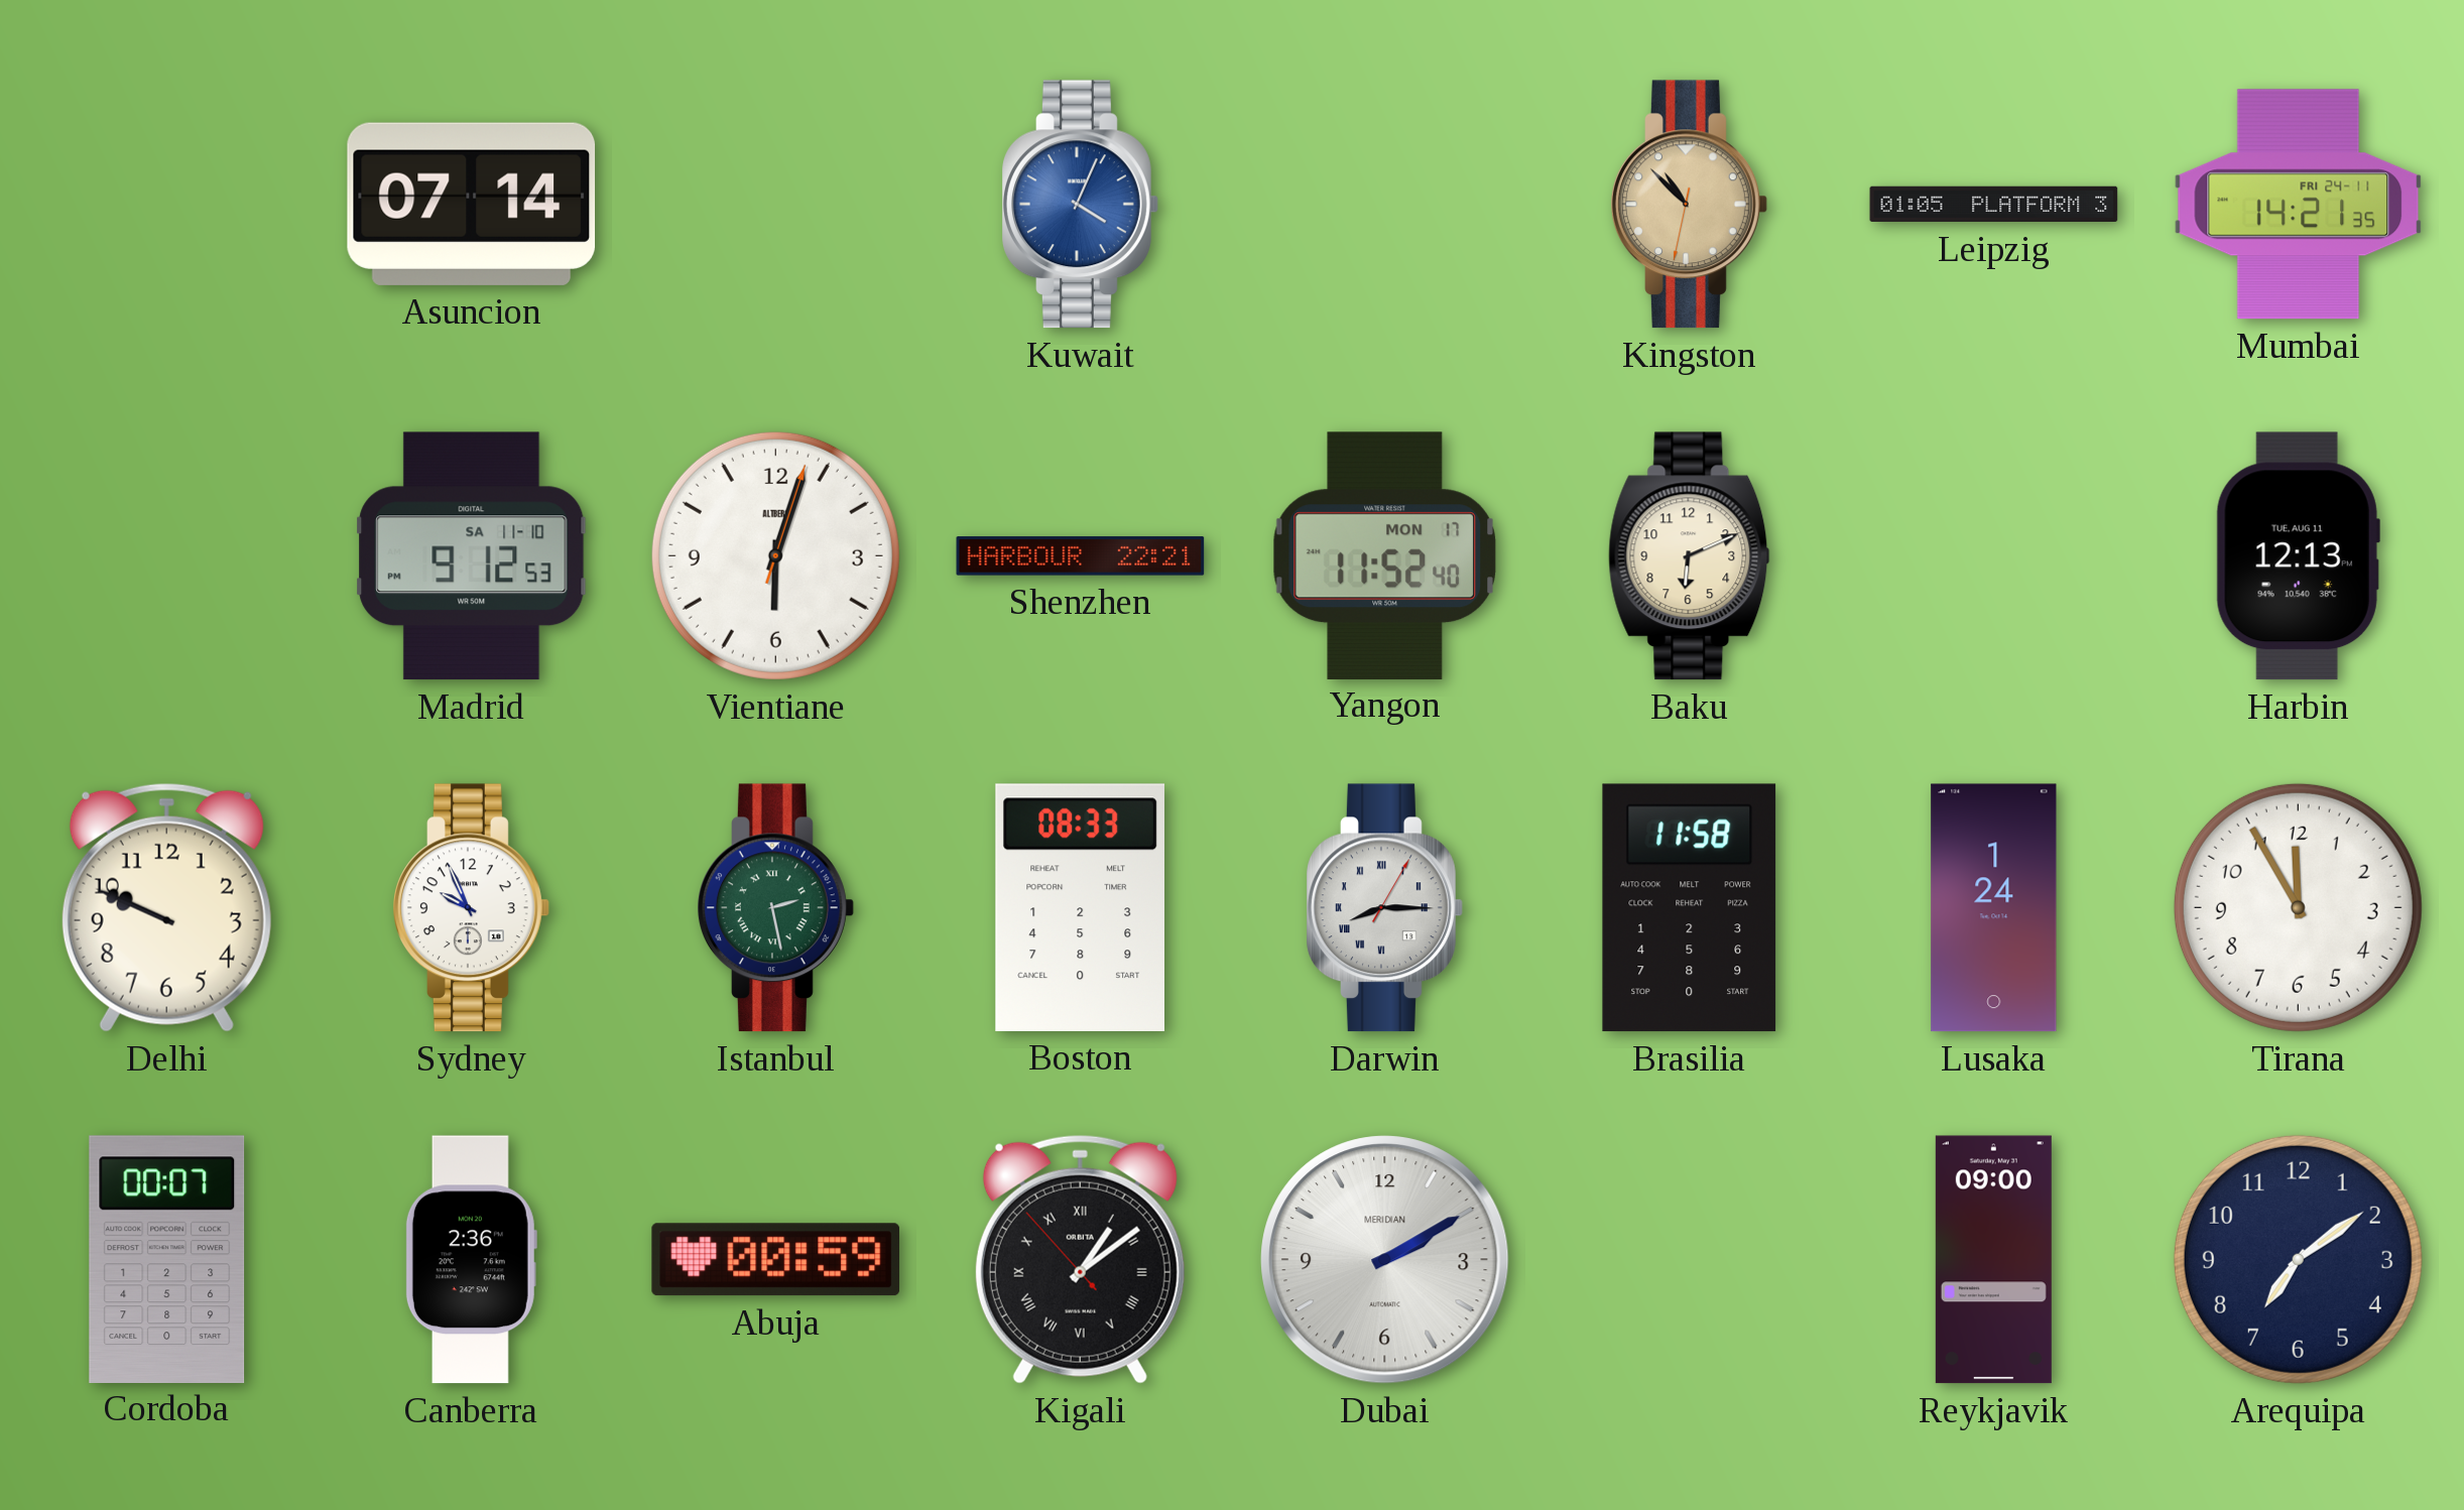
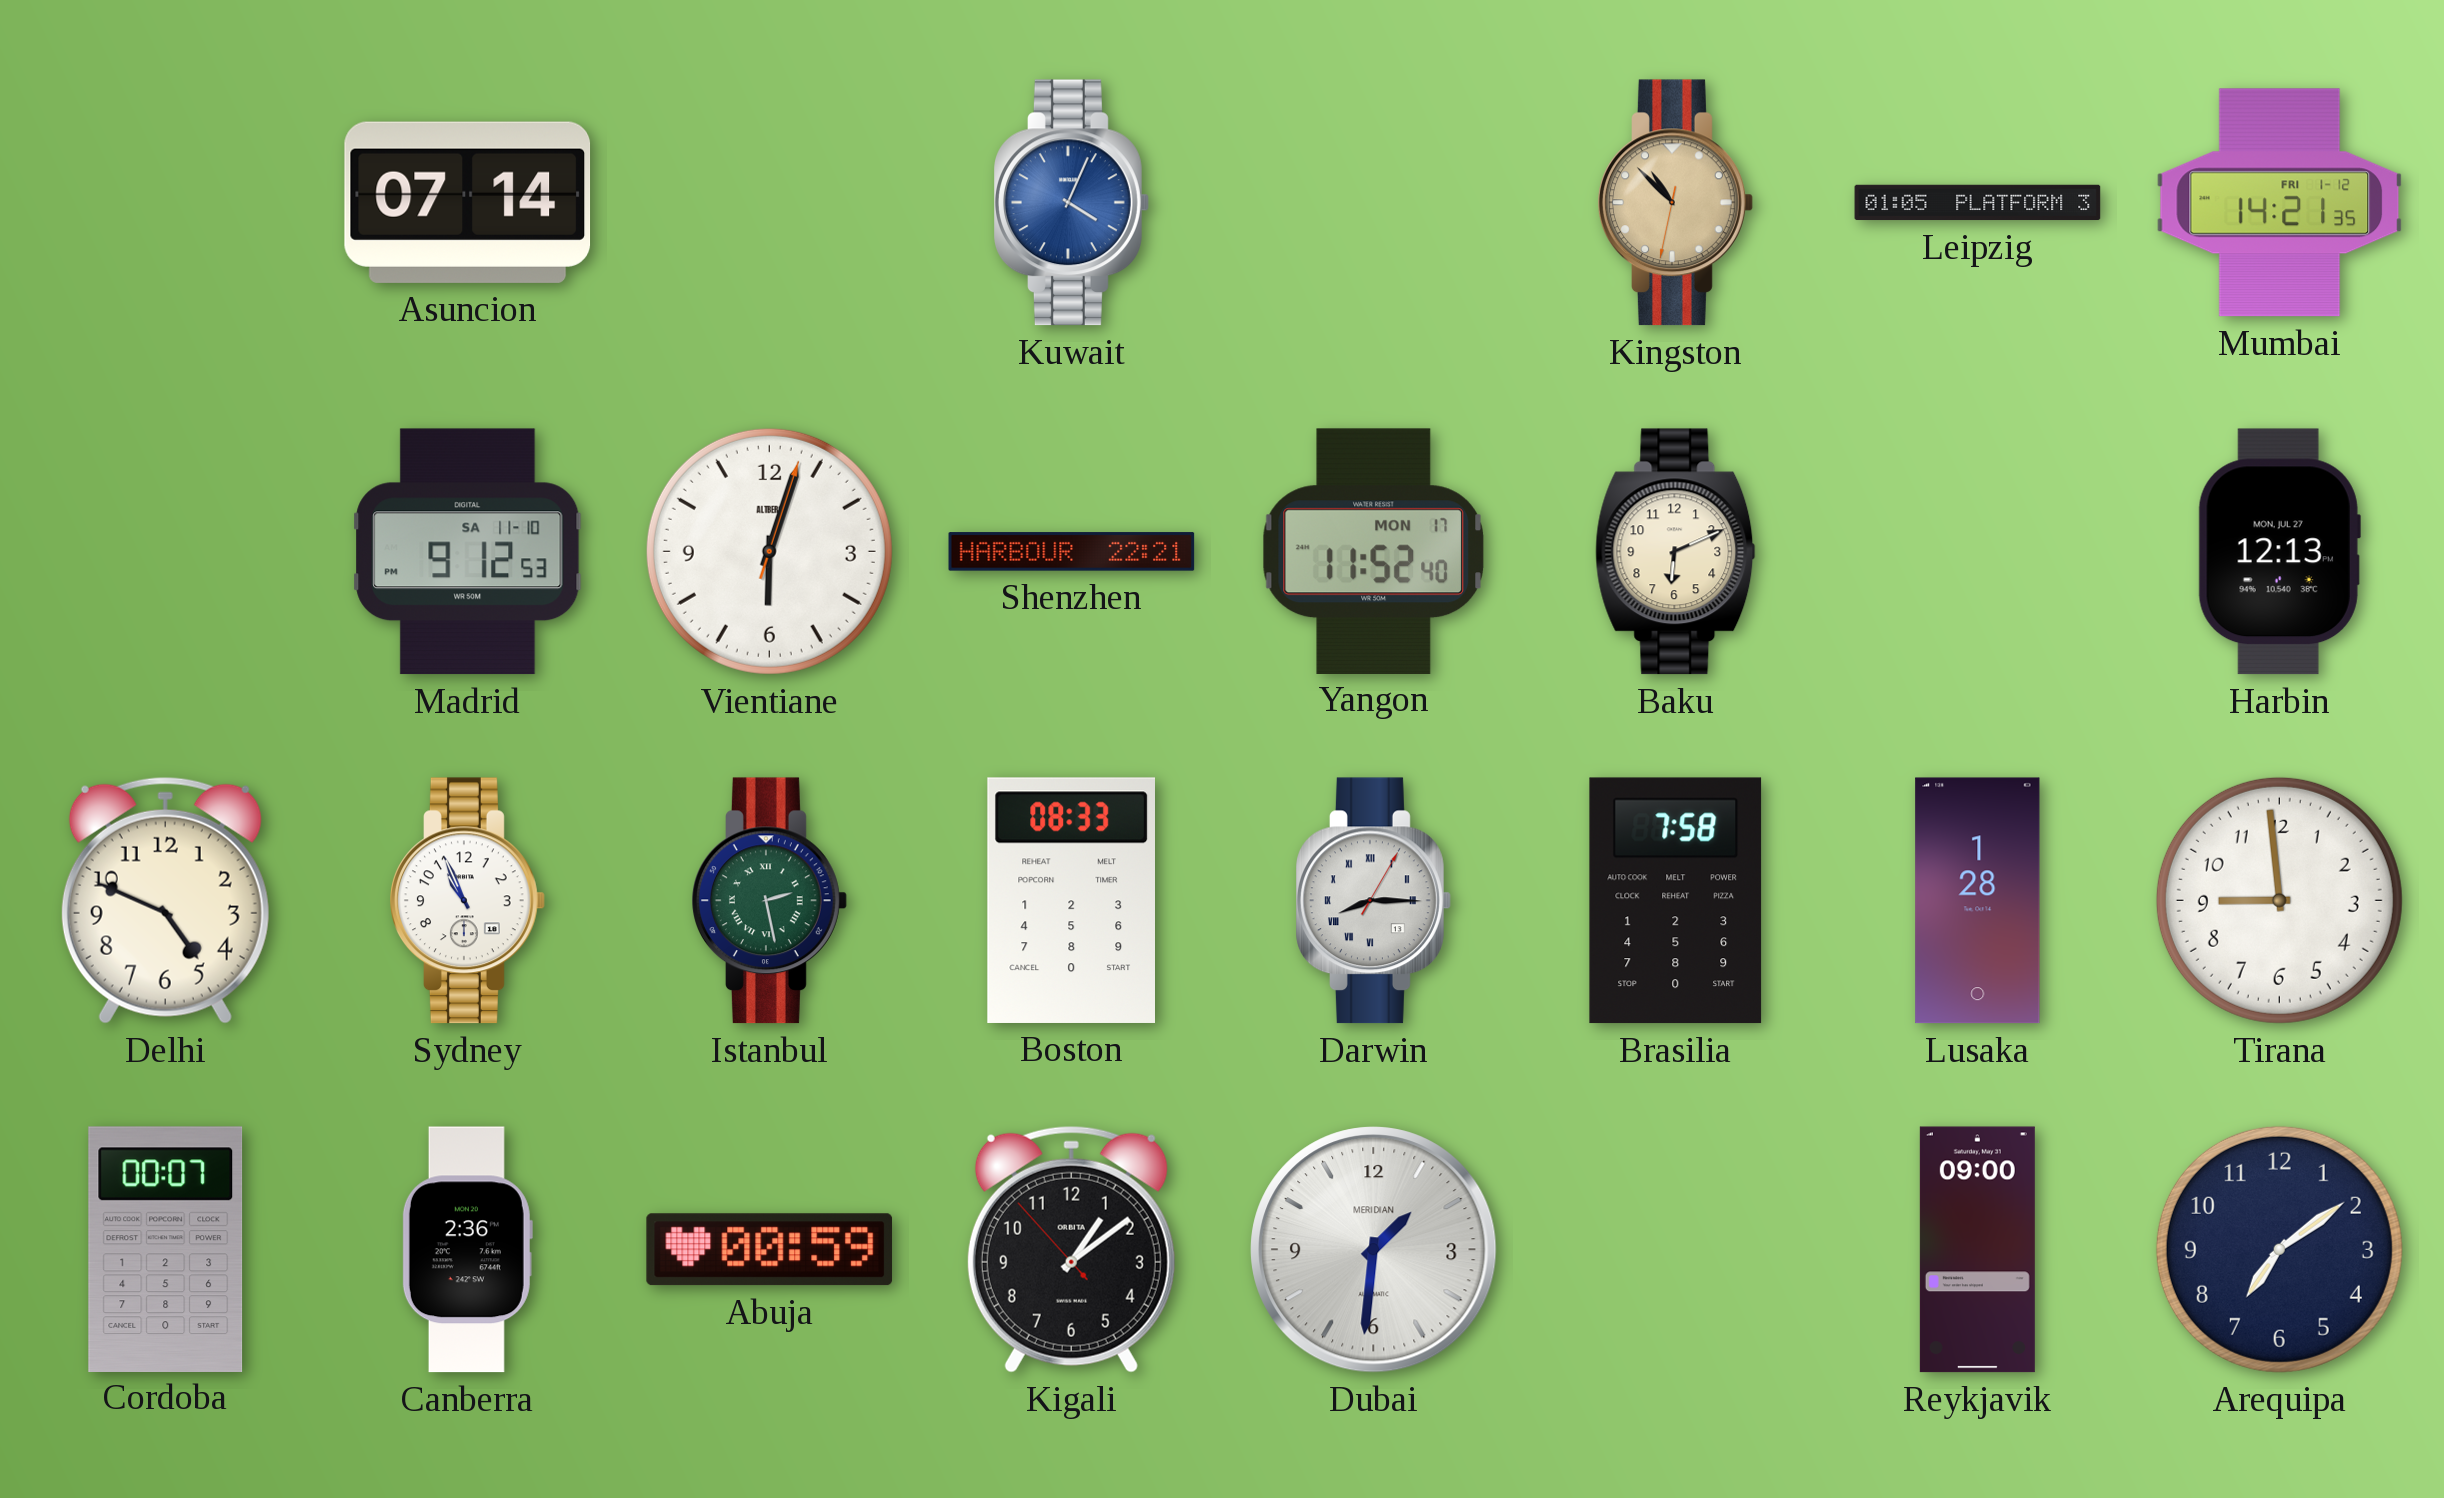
Mumbai date: FRI 24-11 -> FRI 1-12
Harbin date: TUE, AUG 11 -> MON, JUL 27
Delhi: 9:49 -> 4:49
Sydney: 9:56 -> 10:56
Brasilia: 11:58 -> 7:58
Lusaka: 1:24 -> 1:28
Tirana: 11:55 -> 8:59
Kigali numerals: Roman -> Arabic
Dubai: 2:10 -> 1:31
